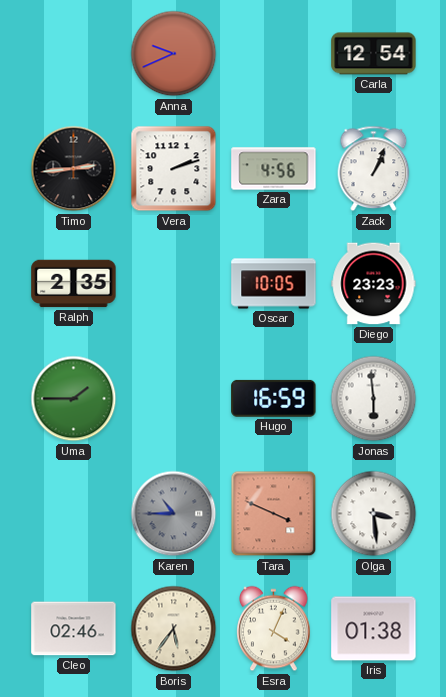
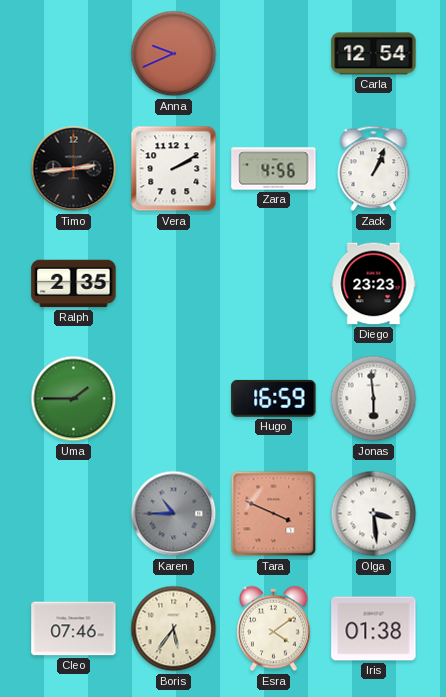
Vera: 2:12 -> 2:10
Oscar: 10:05 -> none
Cleo: 02:46 -> 07:46
Esra: 4:04 -> 4:09
